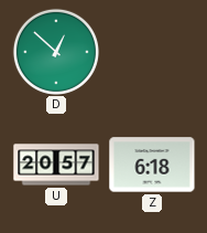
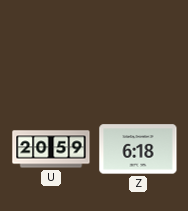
D: 12:52 -> none
U: 20:57 -> 20:59
